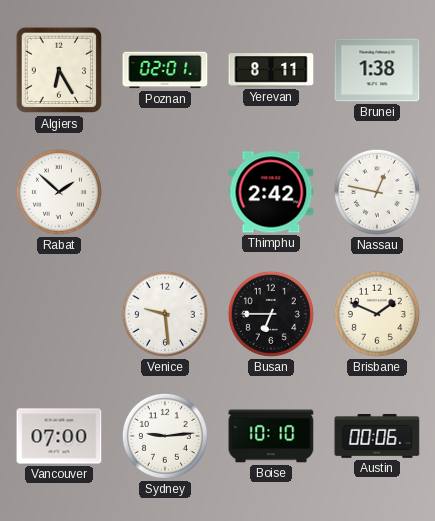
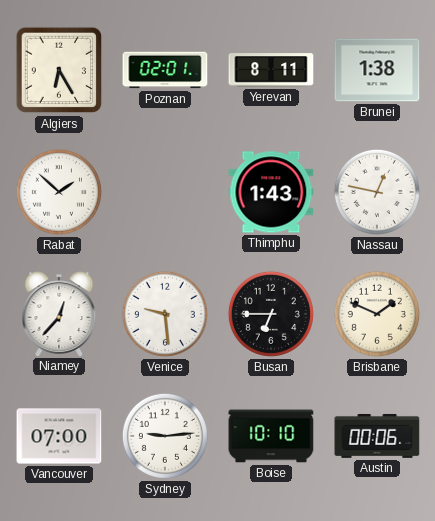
Thimphu: 2:42 -> 1:43
Niamey: none -> 12:37
